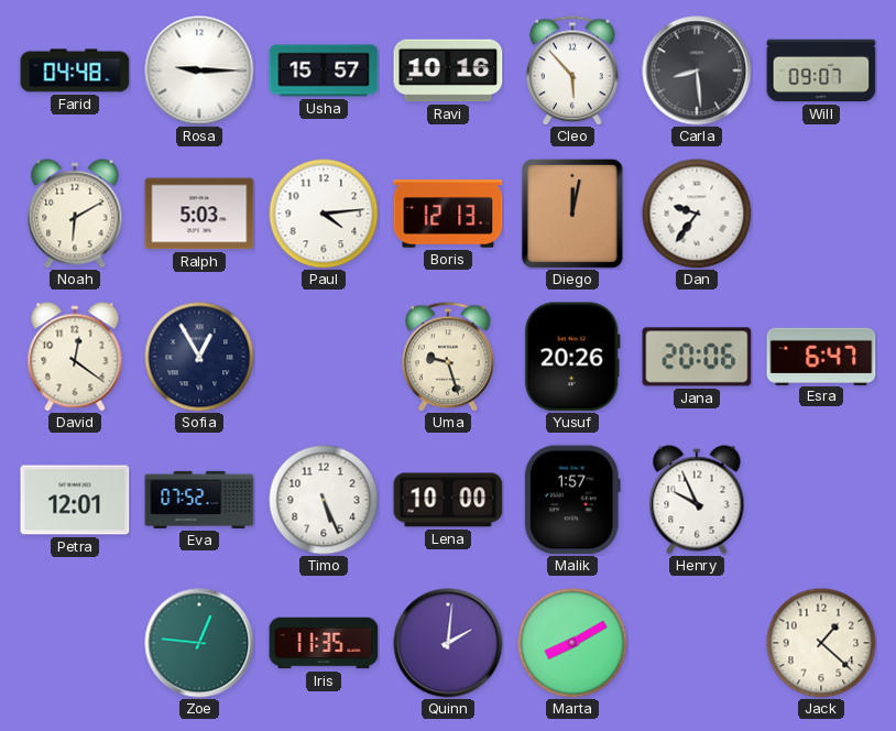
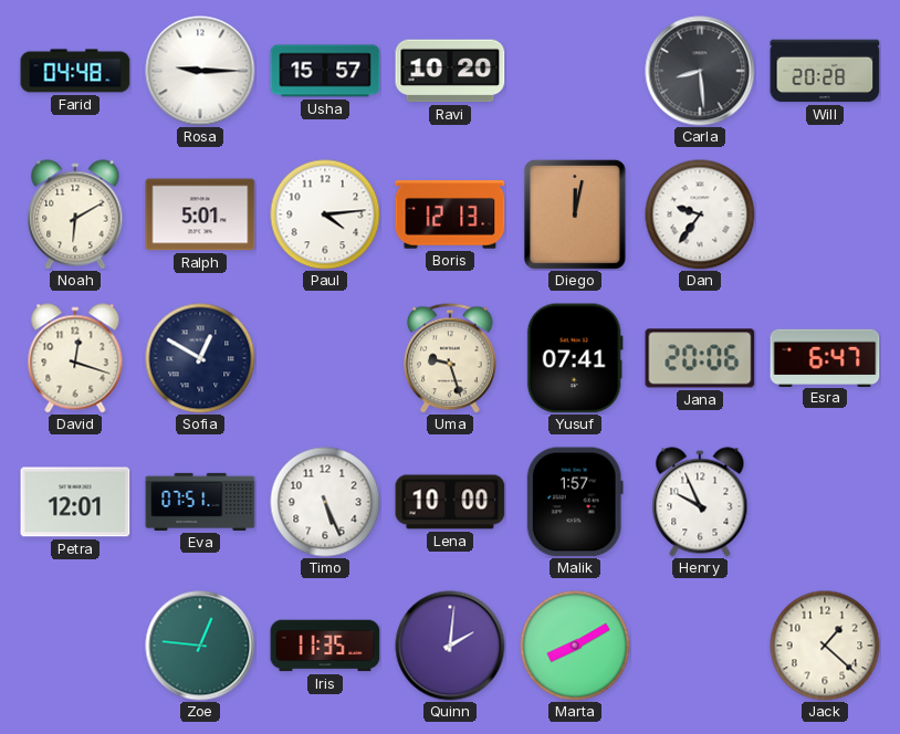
Ravi: 10:16 -> 10:20
Cleo: 5:53 -> none
Will: 09:07 -> 20:28
Ralph: 5:03 -> 5:01
David: 12:21 -> 12:18
Sofia: 12:55 -> 12:50
Yusuf: 20:26 -> 07:41
Eva: 07:52 -> 07:51
